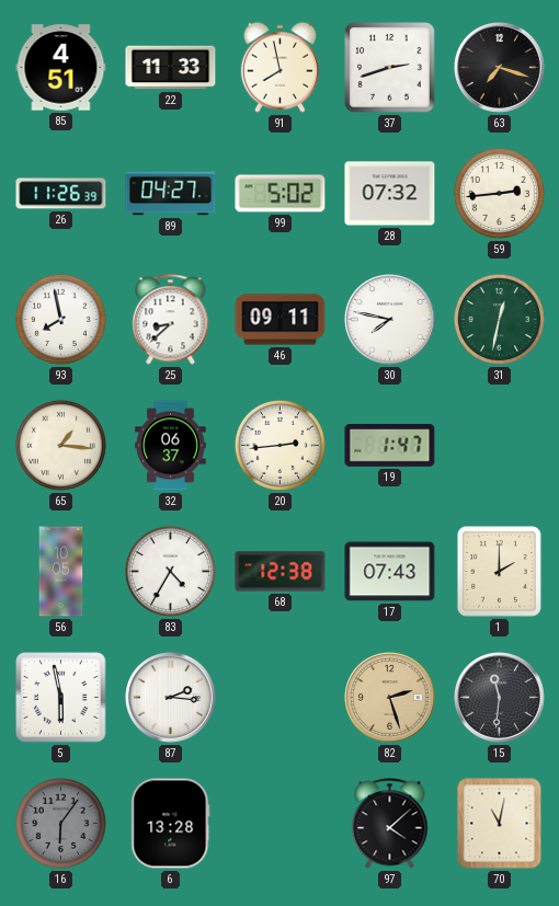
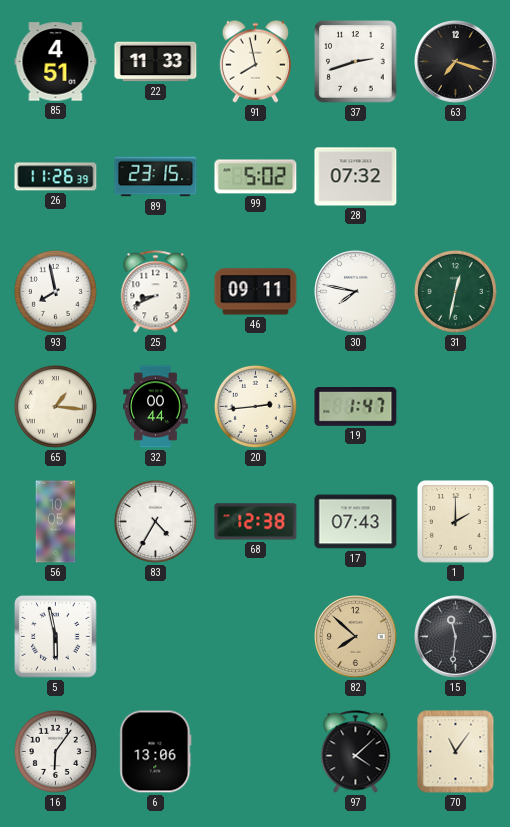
89: 04:27 -> 23:15
59: 2:44 -> none
25: 8:38 -> 8:41
32: 06:37 -> 00:44
87: 2:16 -> none
82: 2:27 -> 7:52
16 dial: grey -> white
6: 13:28 -> 13:06
70: 11:02 -> 11:06
